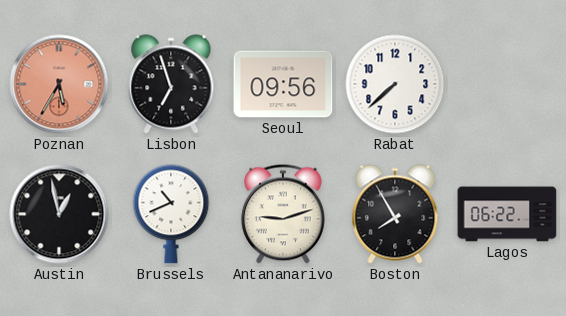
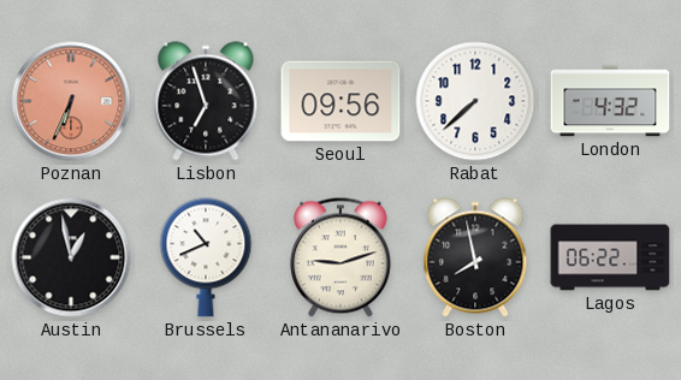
Poznan: 5:35 -> 6:34
London: none -> 4:32
Boston: 7:55 -> 7:58
